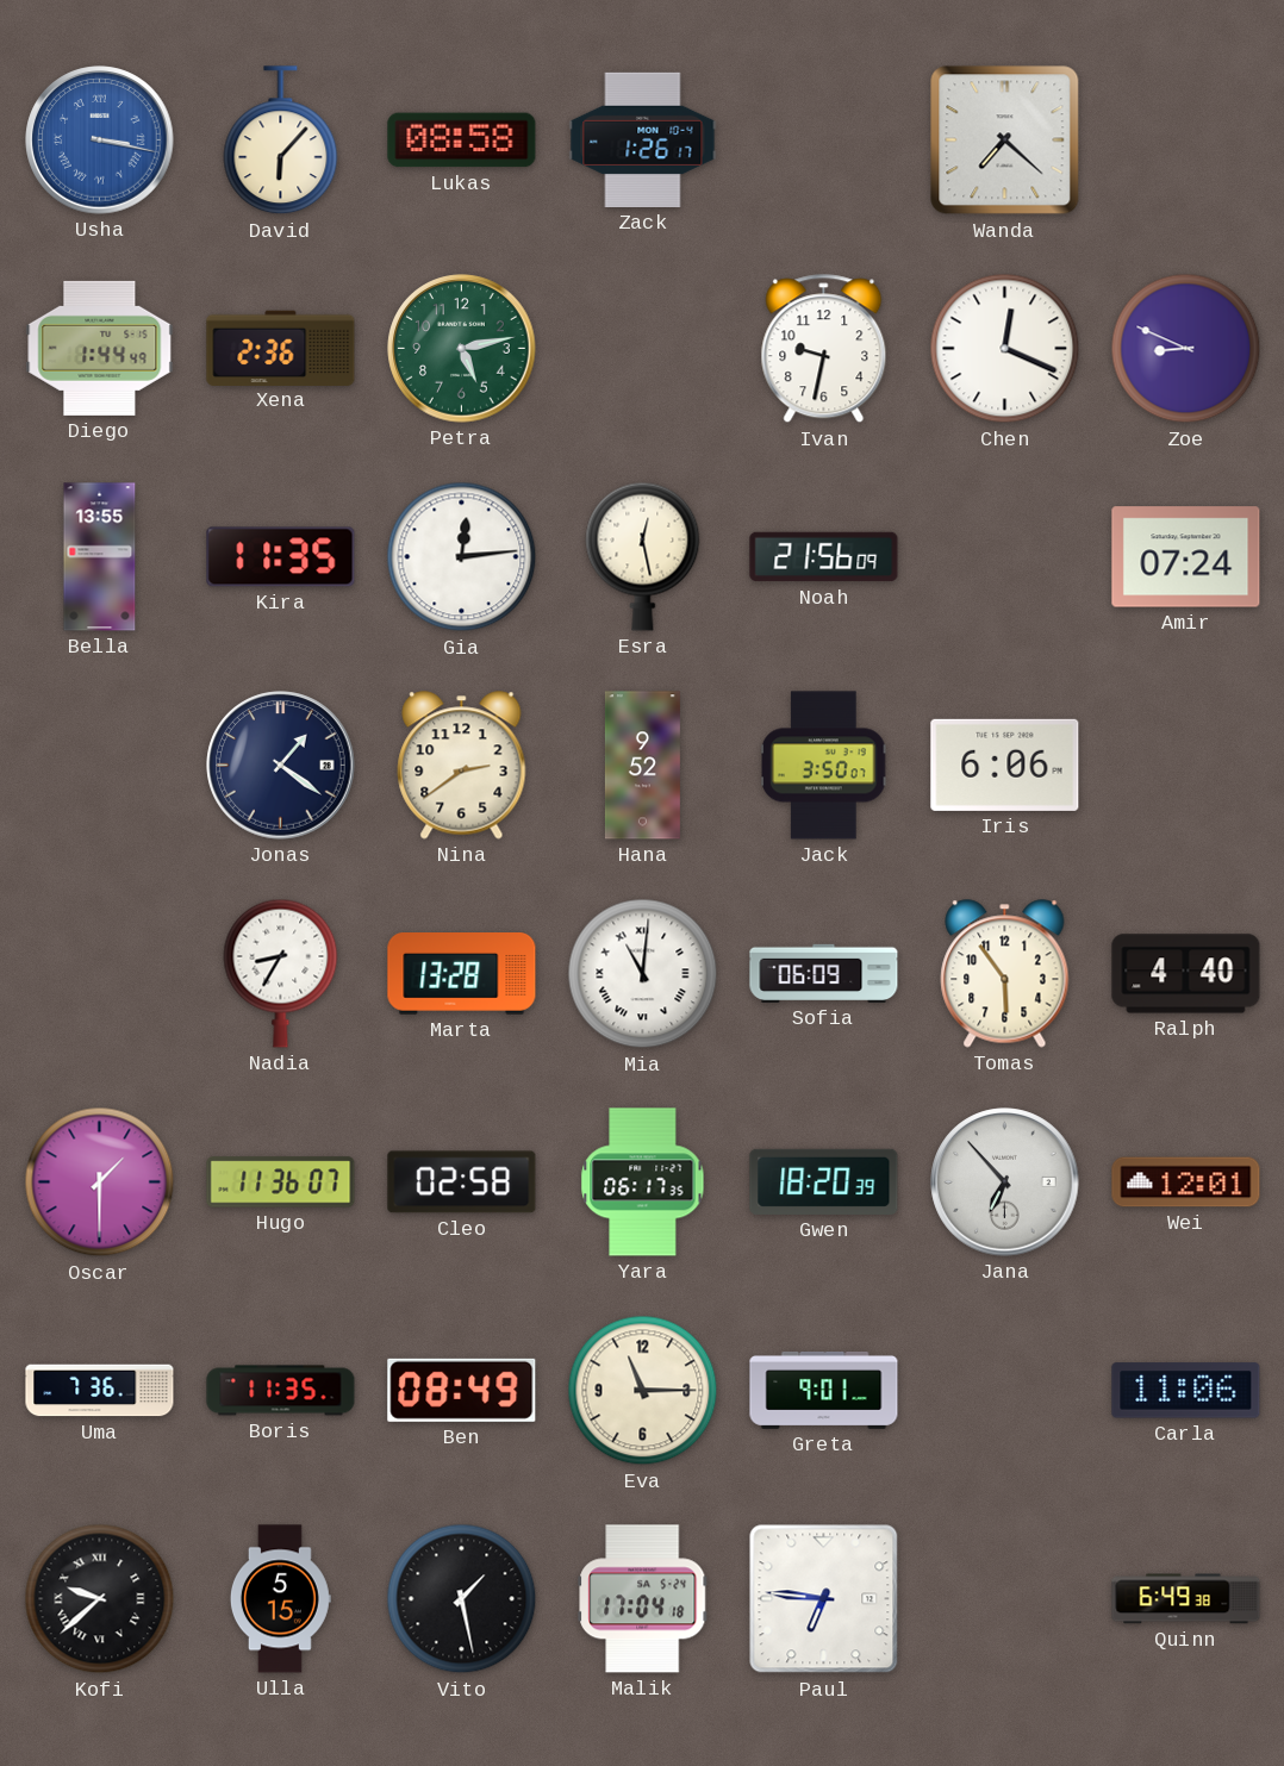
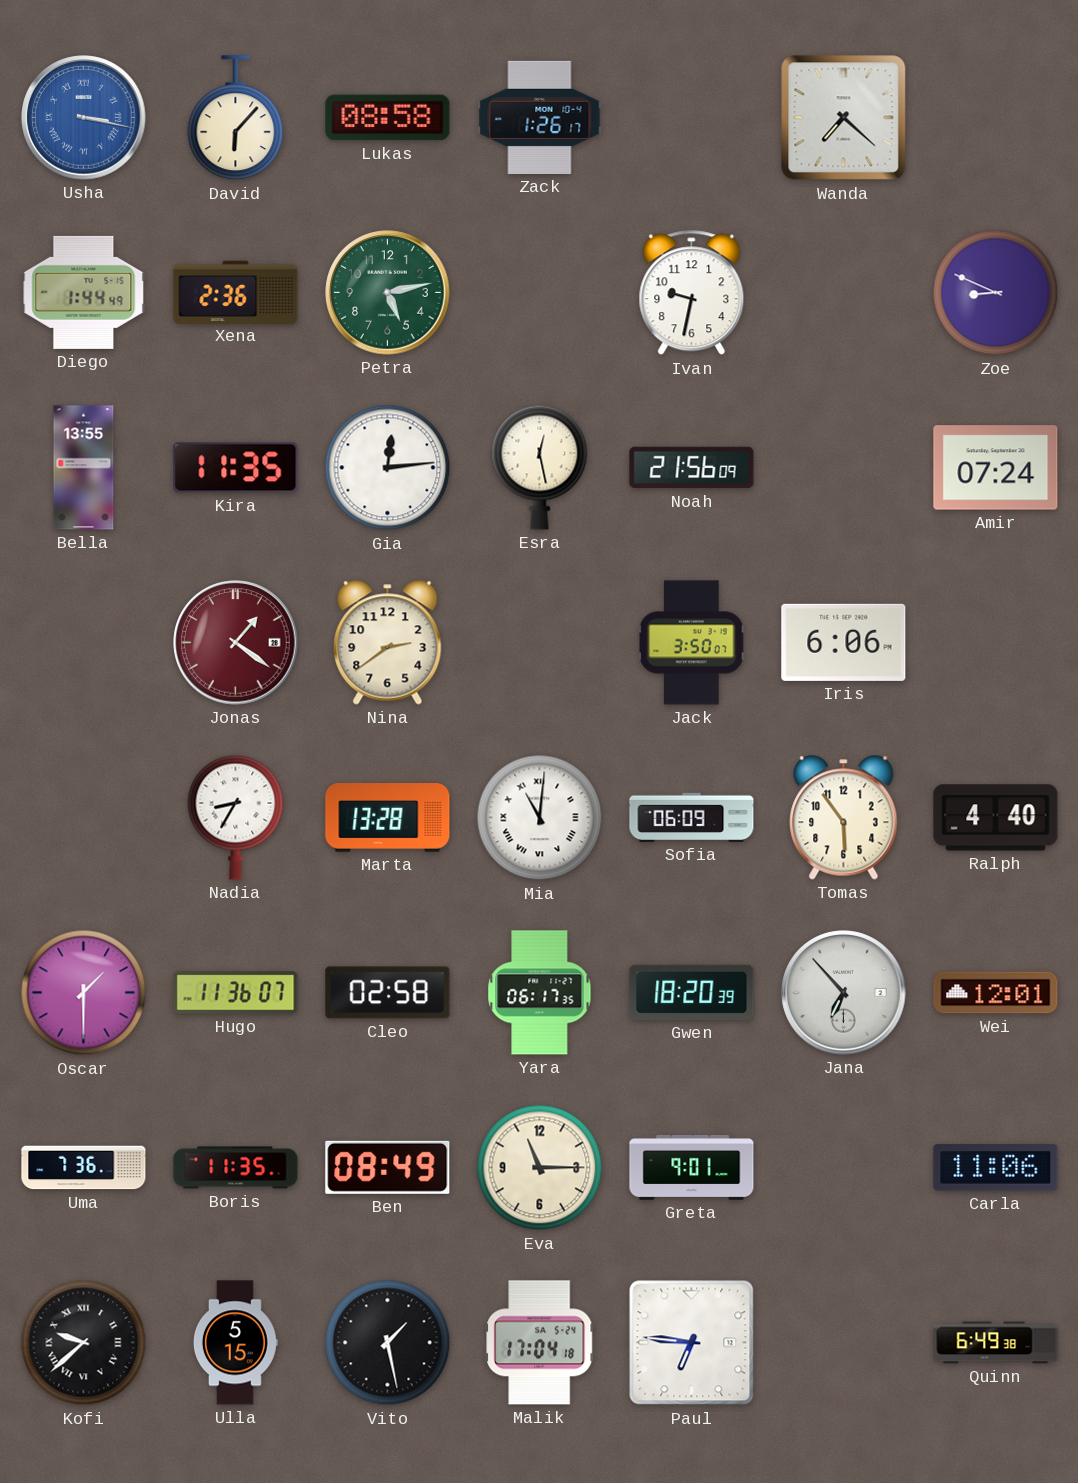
Chen: 12:19 -> none
Jonas dial: navy -> burgundy
Hana: 9:52 -> none
